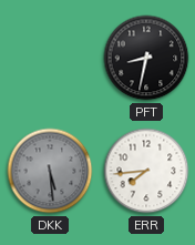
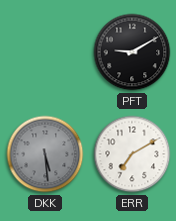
PFT: 8:32 -> 9:10
ERR: 7:44 -> 7:10
